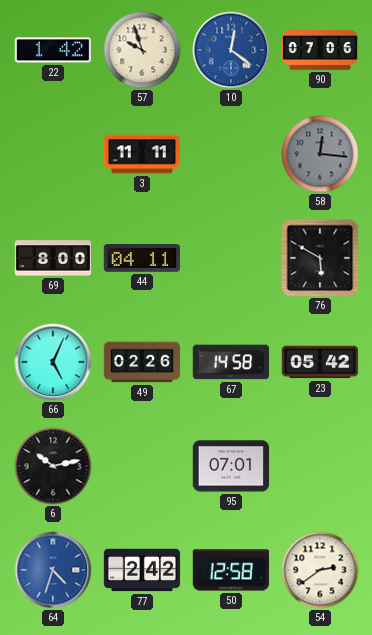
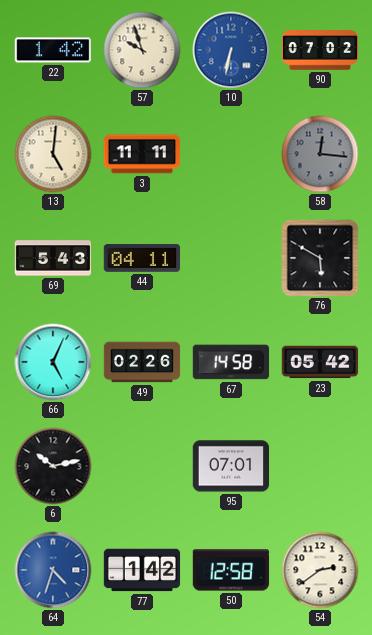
10: 12:21 -> 6:32
90: 07:06 -> 07:02
13: none -> 5:01
69: 8:00 -> 5:43
77: 2:42 -> 1:42
